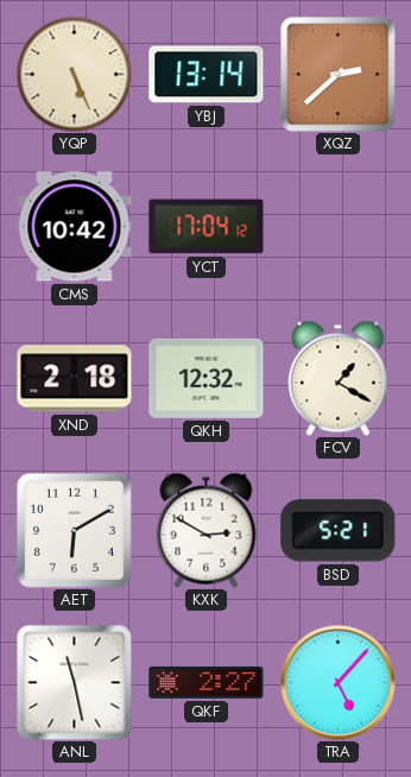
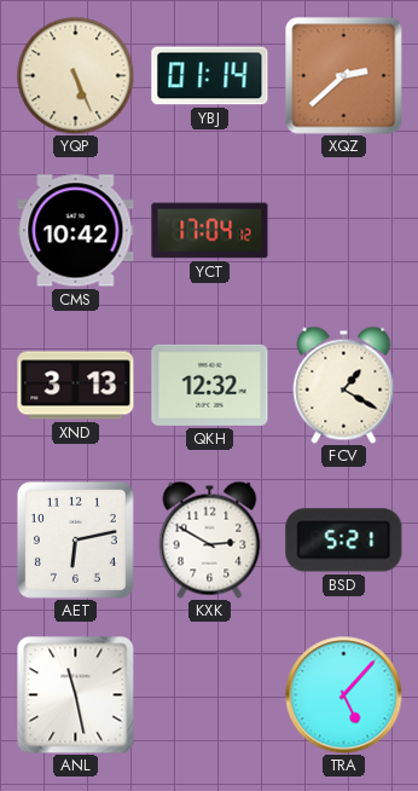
YBJ: 13:14 -> 01:14
XND: 2:18 -> 3:13
AET: 6:10 -> 6:13
QKF: 2:27 -> none
